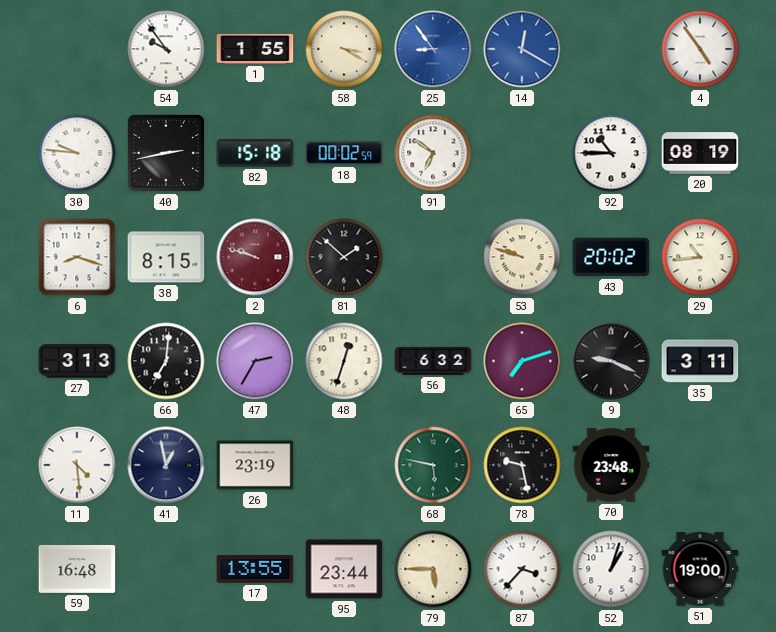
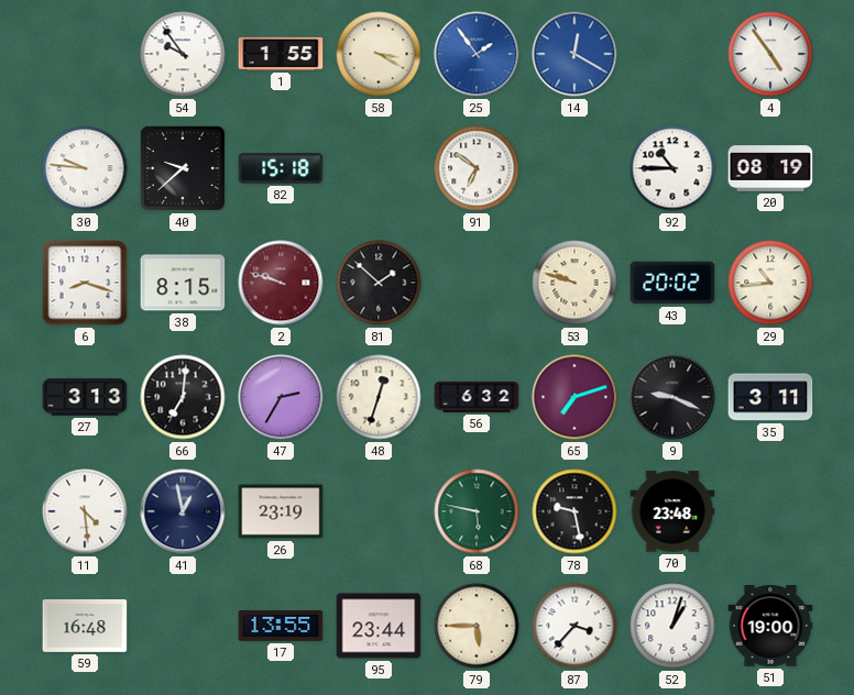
25: 8:54 -> 1:54
40: 2:43 -> 9:38
18: 00:02 -> none
